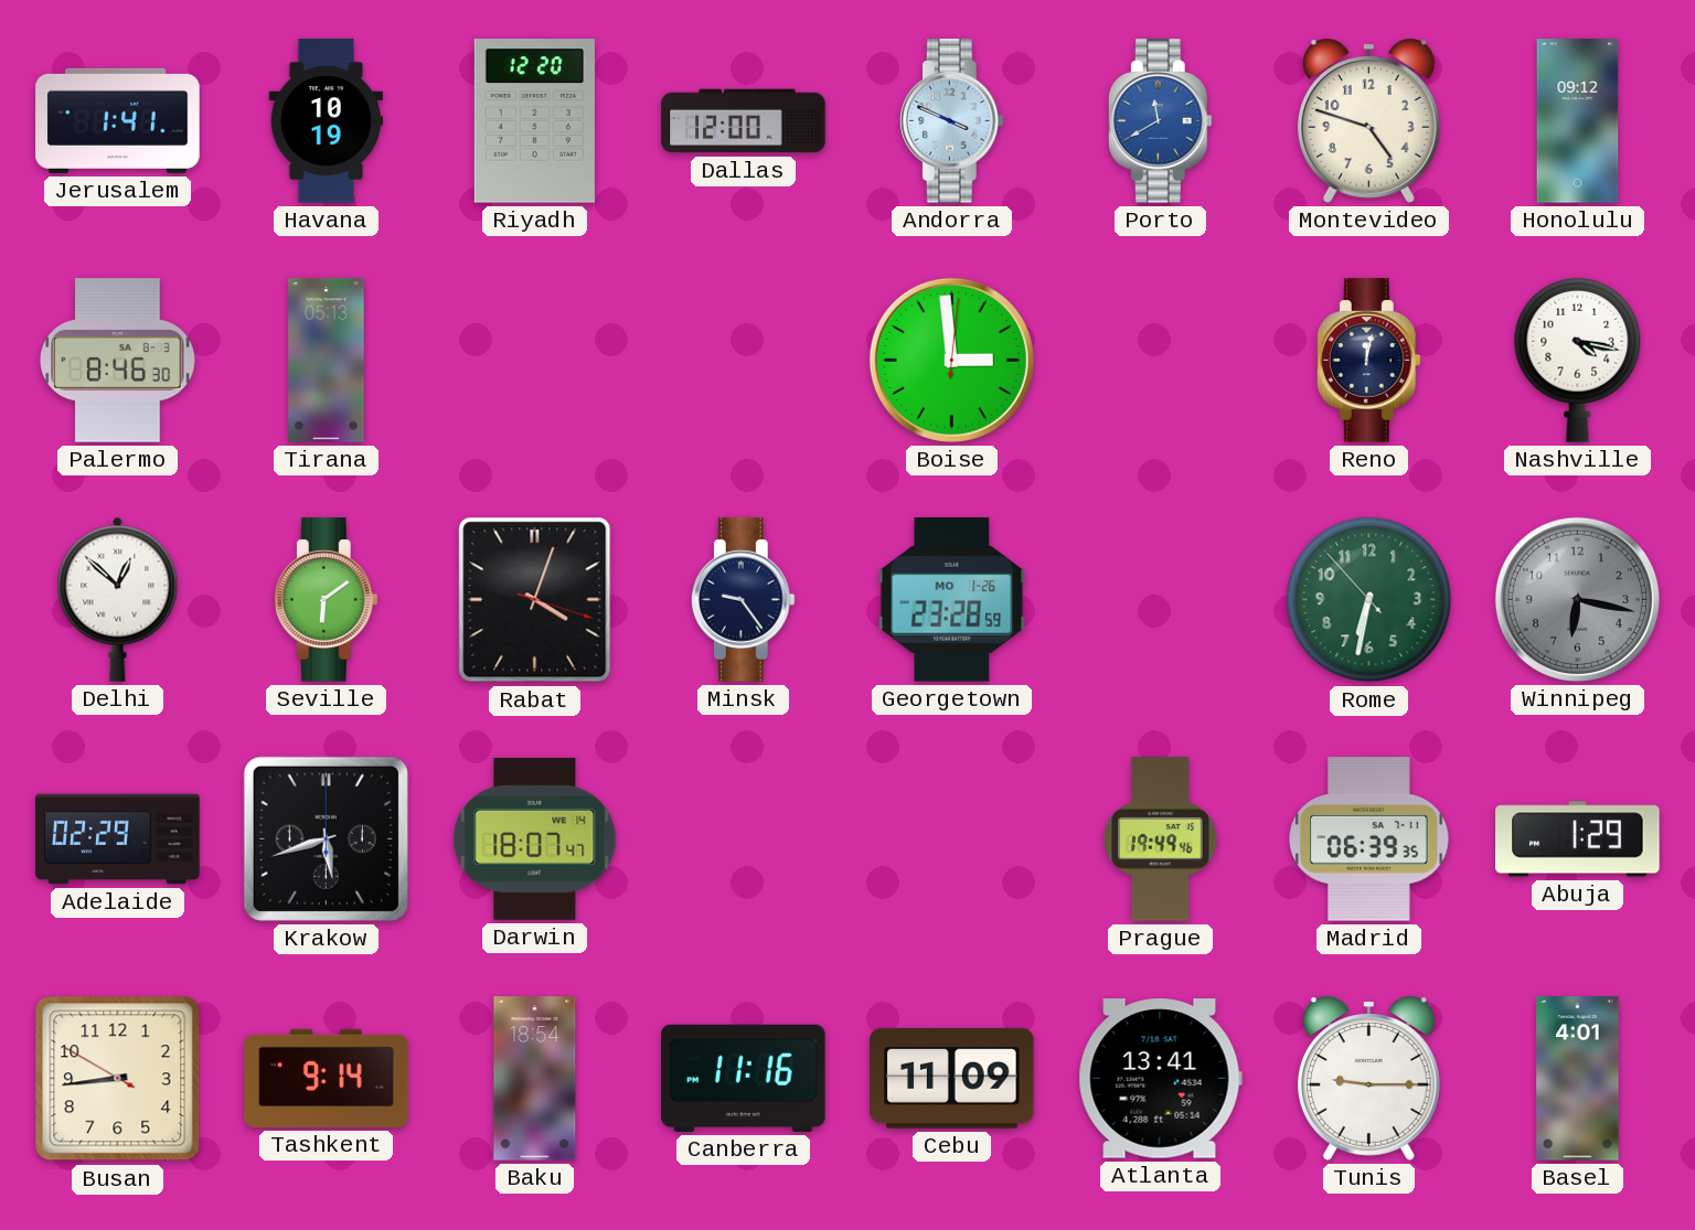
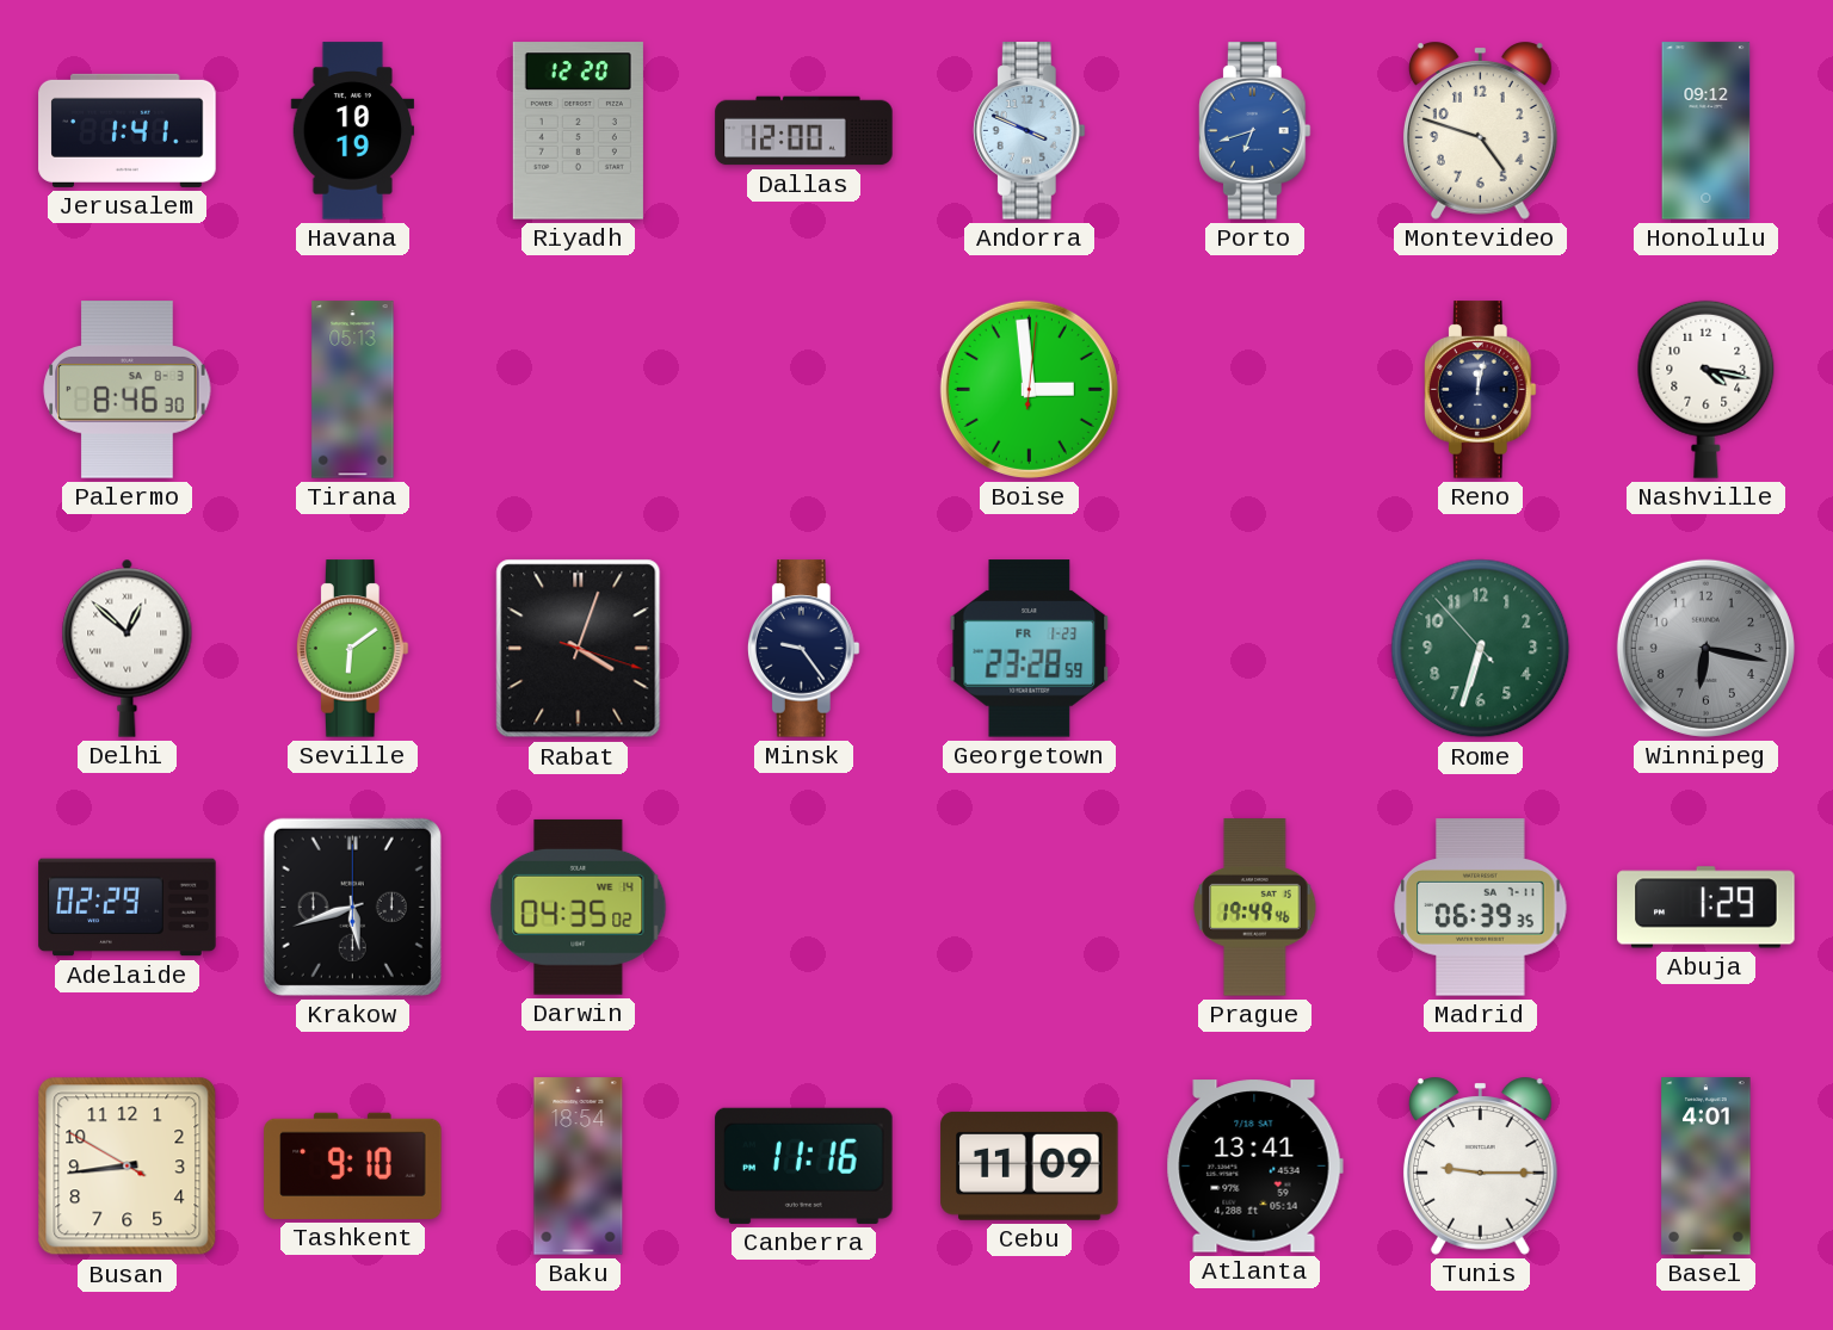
Porto: 11:40 -> 6:42
Georgetown date: MO 1-26 -> FR 1-23
Rome: 6:31 -> 6:32
Darwin: 18:07 -> 04:35
Tashkent: 9:14 -> 9:10
